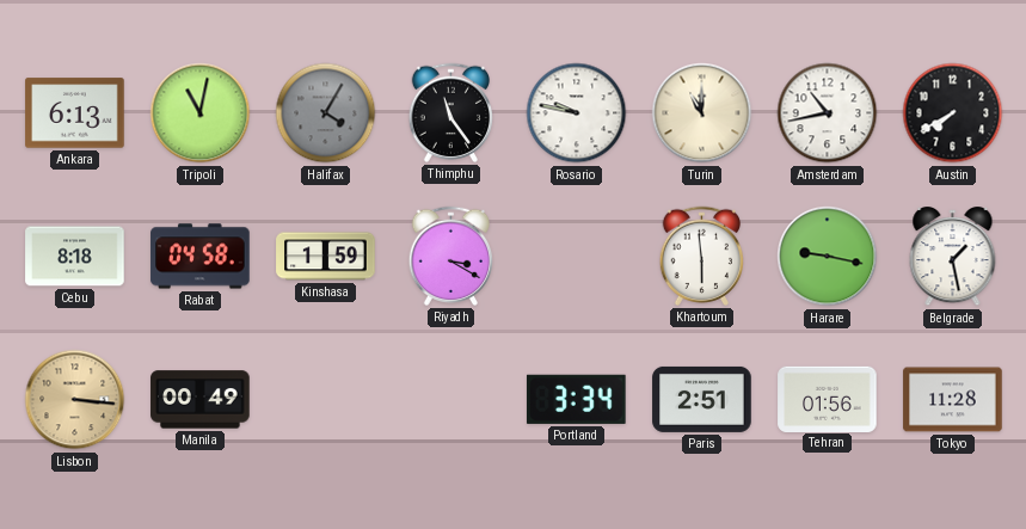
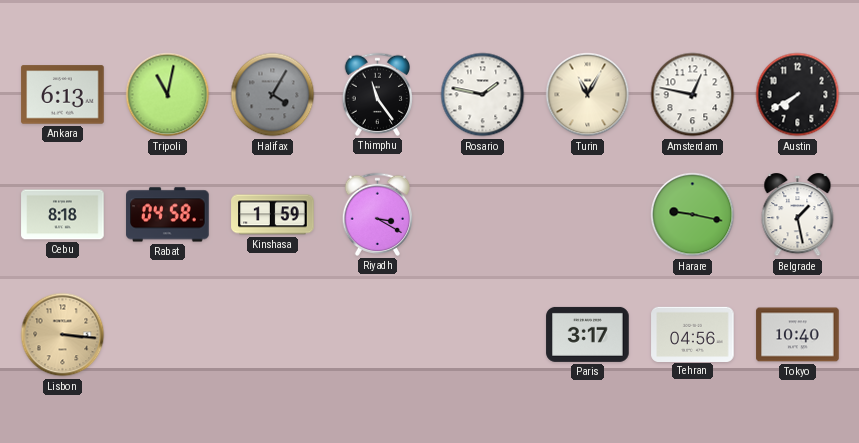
Rosario: 9:47 -> 1:47
Turin: 11:00 -> 11:05
Amsterdam: 10:43 -> 12:47
Khartoum: 5:59 -> none
Manila: 00:49 -> none
Portland: 3:34 -> none
Paris: 2:51 -> 3:17
Tehran: 01:56 -> 04:56
Tokyo: 11:28 -> 10:40
